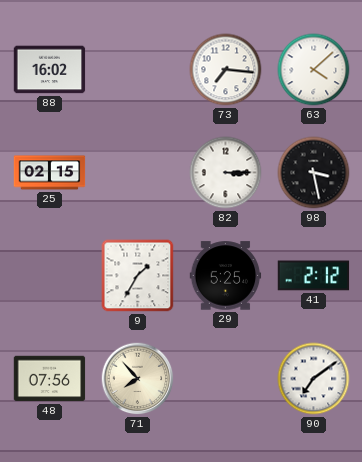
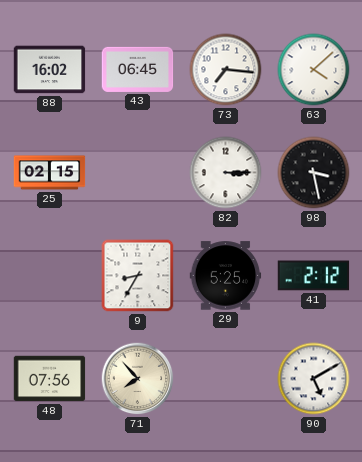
43: none -> 06:45
9: 1:35 -> 8:35
90: 7:09 -> 5:10
